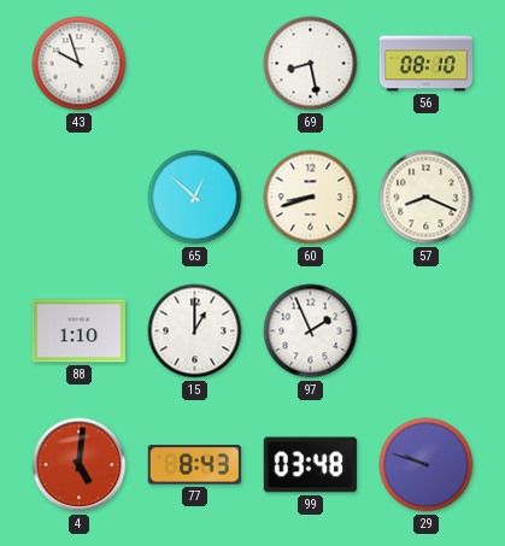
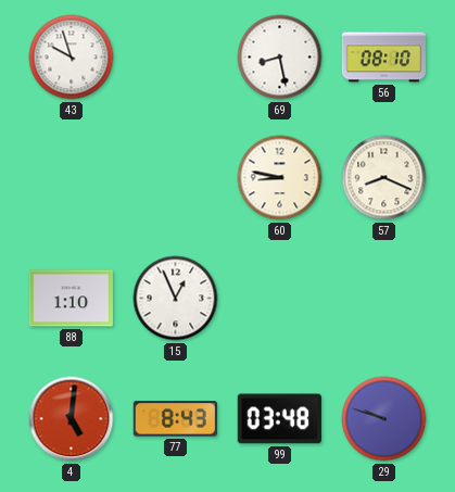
65: 12:52 -> none
60: 8:42 -> 8:47
15: 1:00 -> 12:56
97: 1:56 -> none
